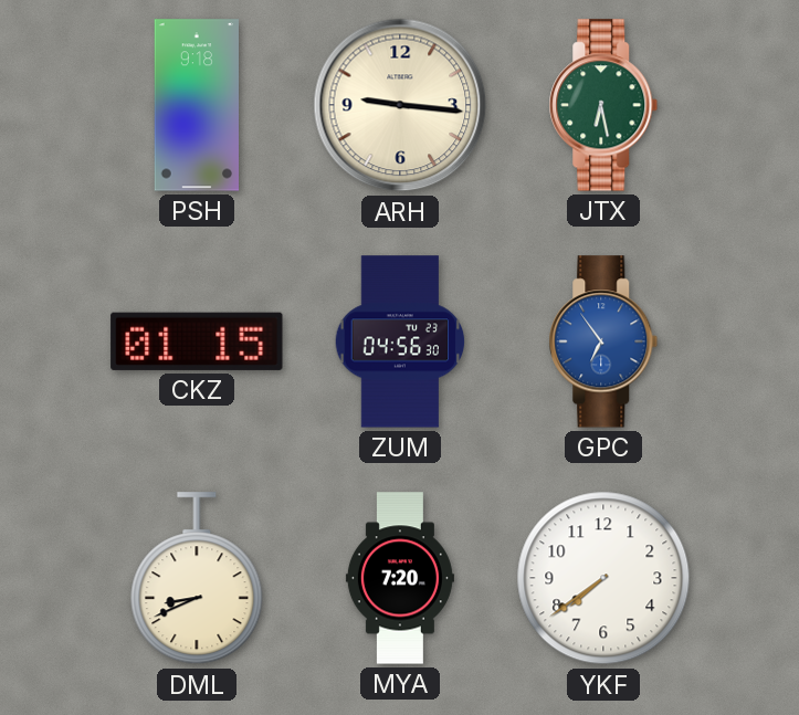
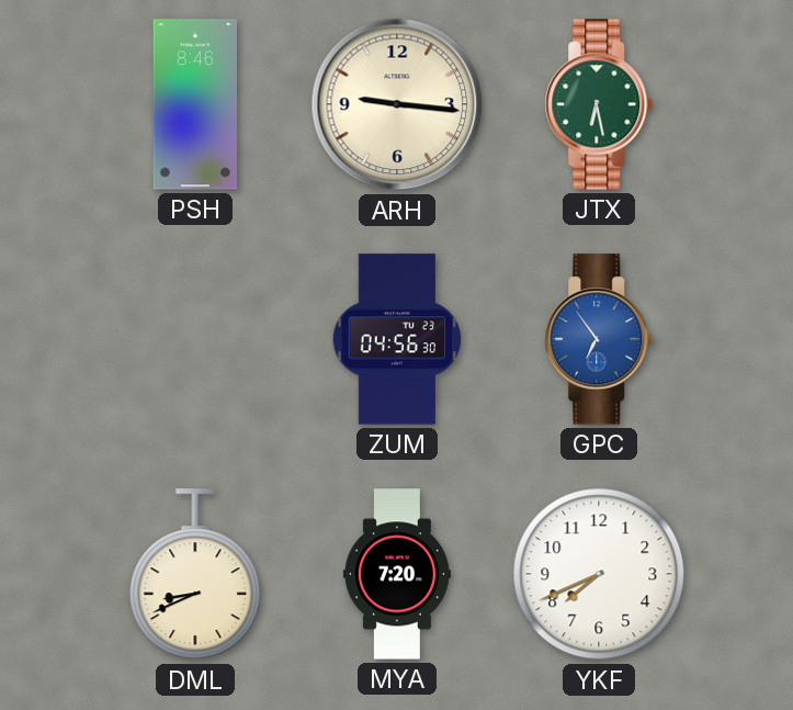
PSH: 9:18 -> 8:46
CKZ: 01:15 -> none
YKF: 7:39 -> 7:41
